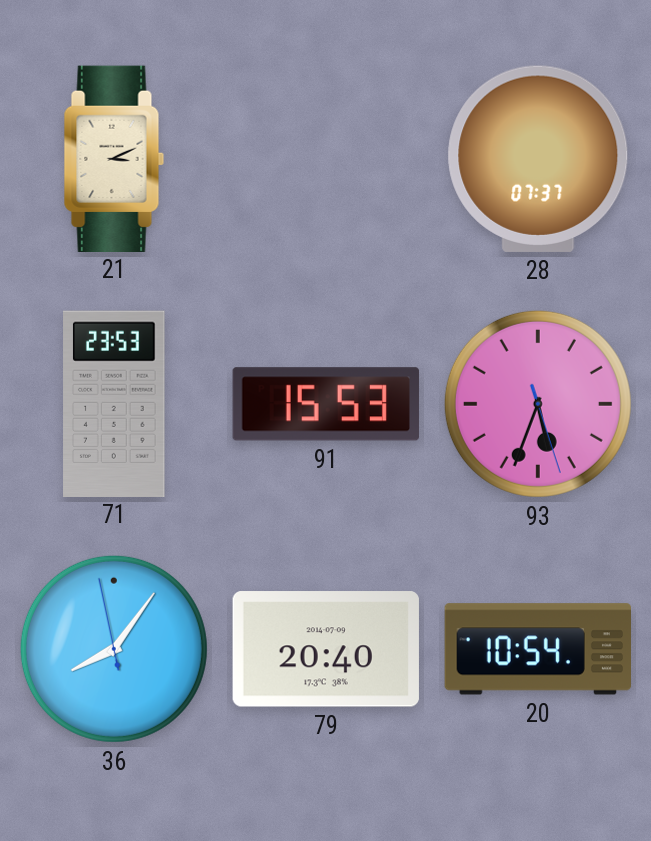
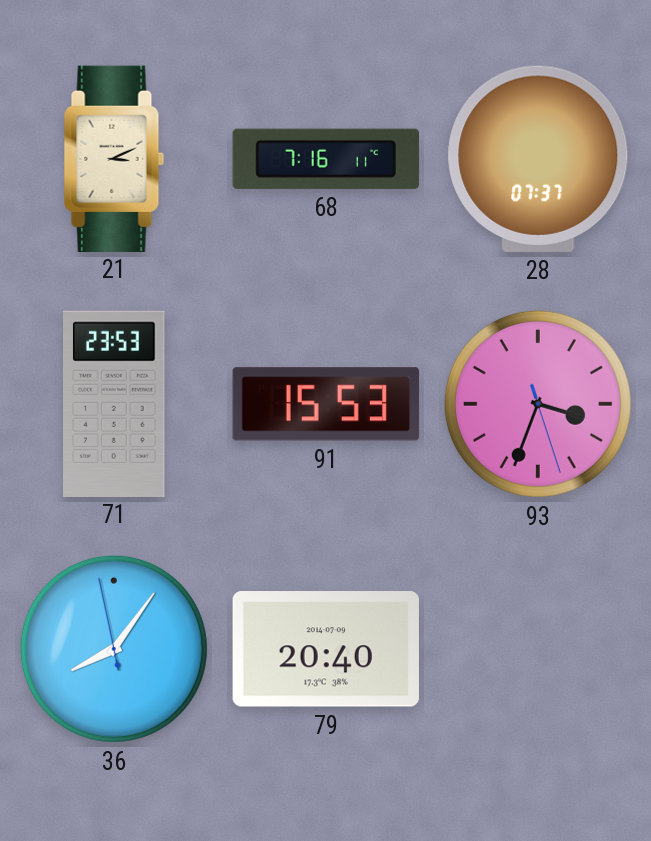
68: none -> 7:16
93: 5:33 -> 3:33
20: 10:54 -> none
